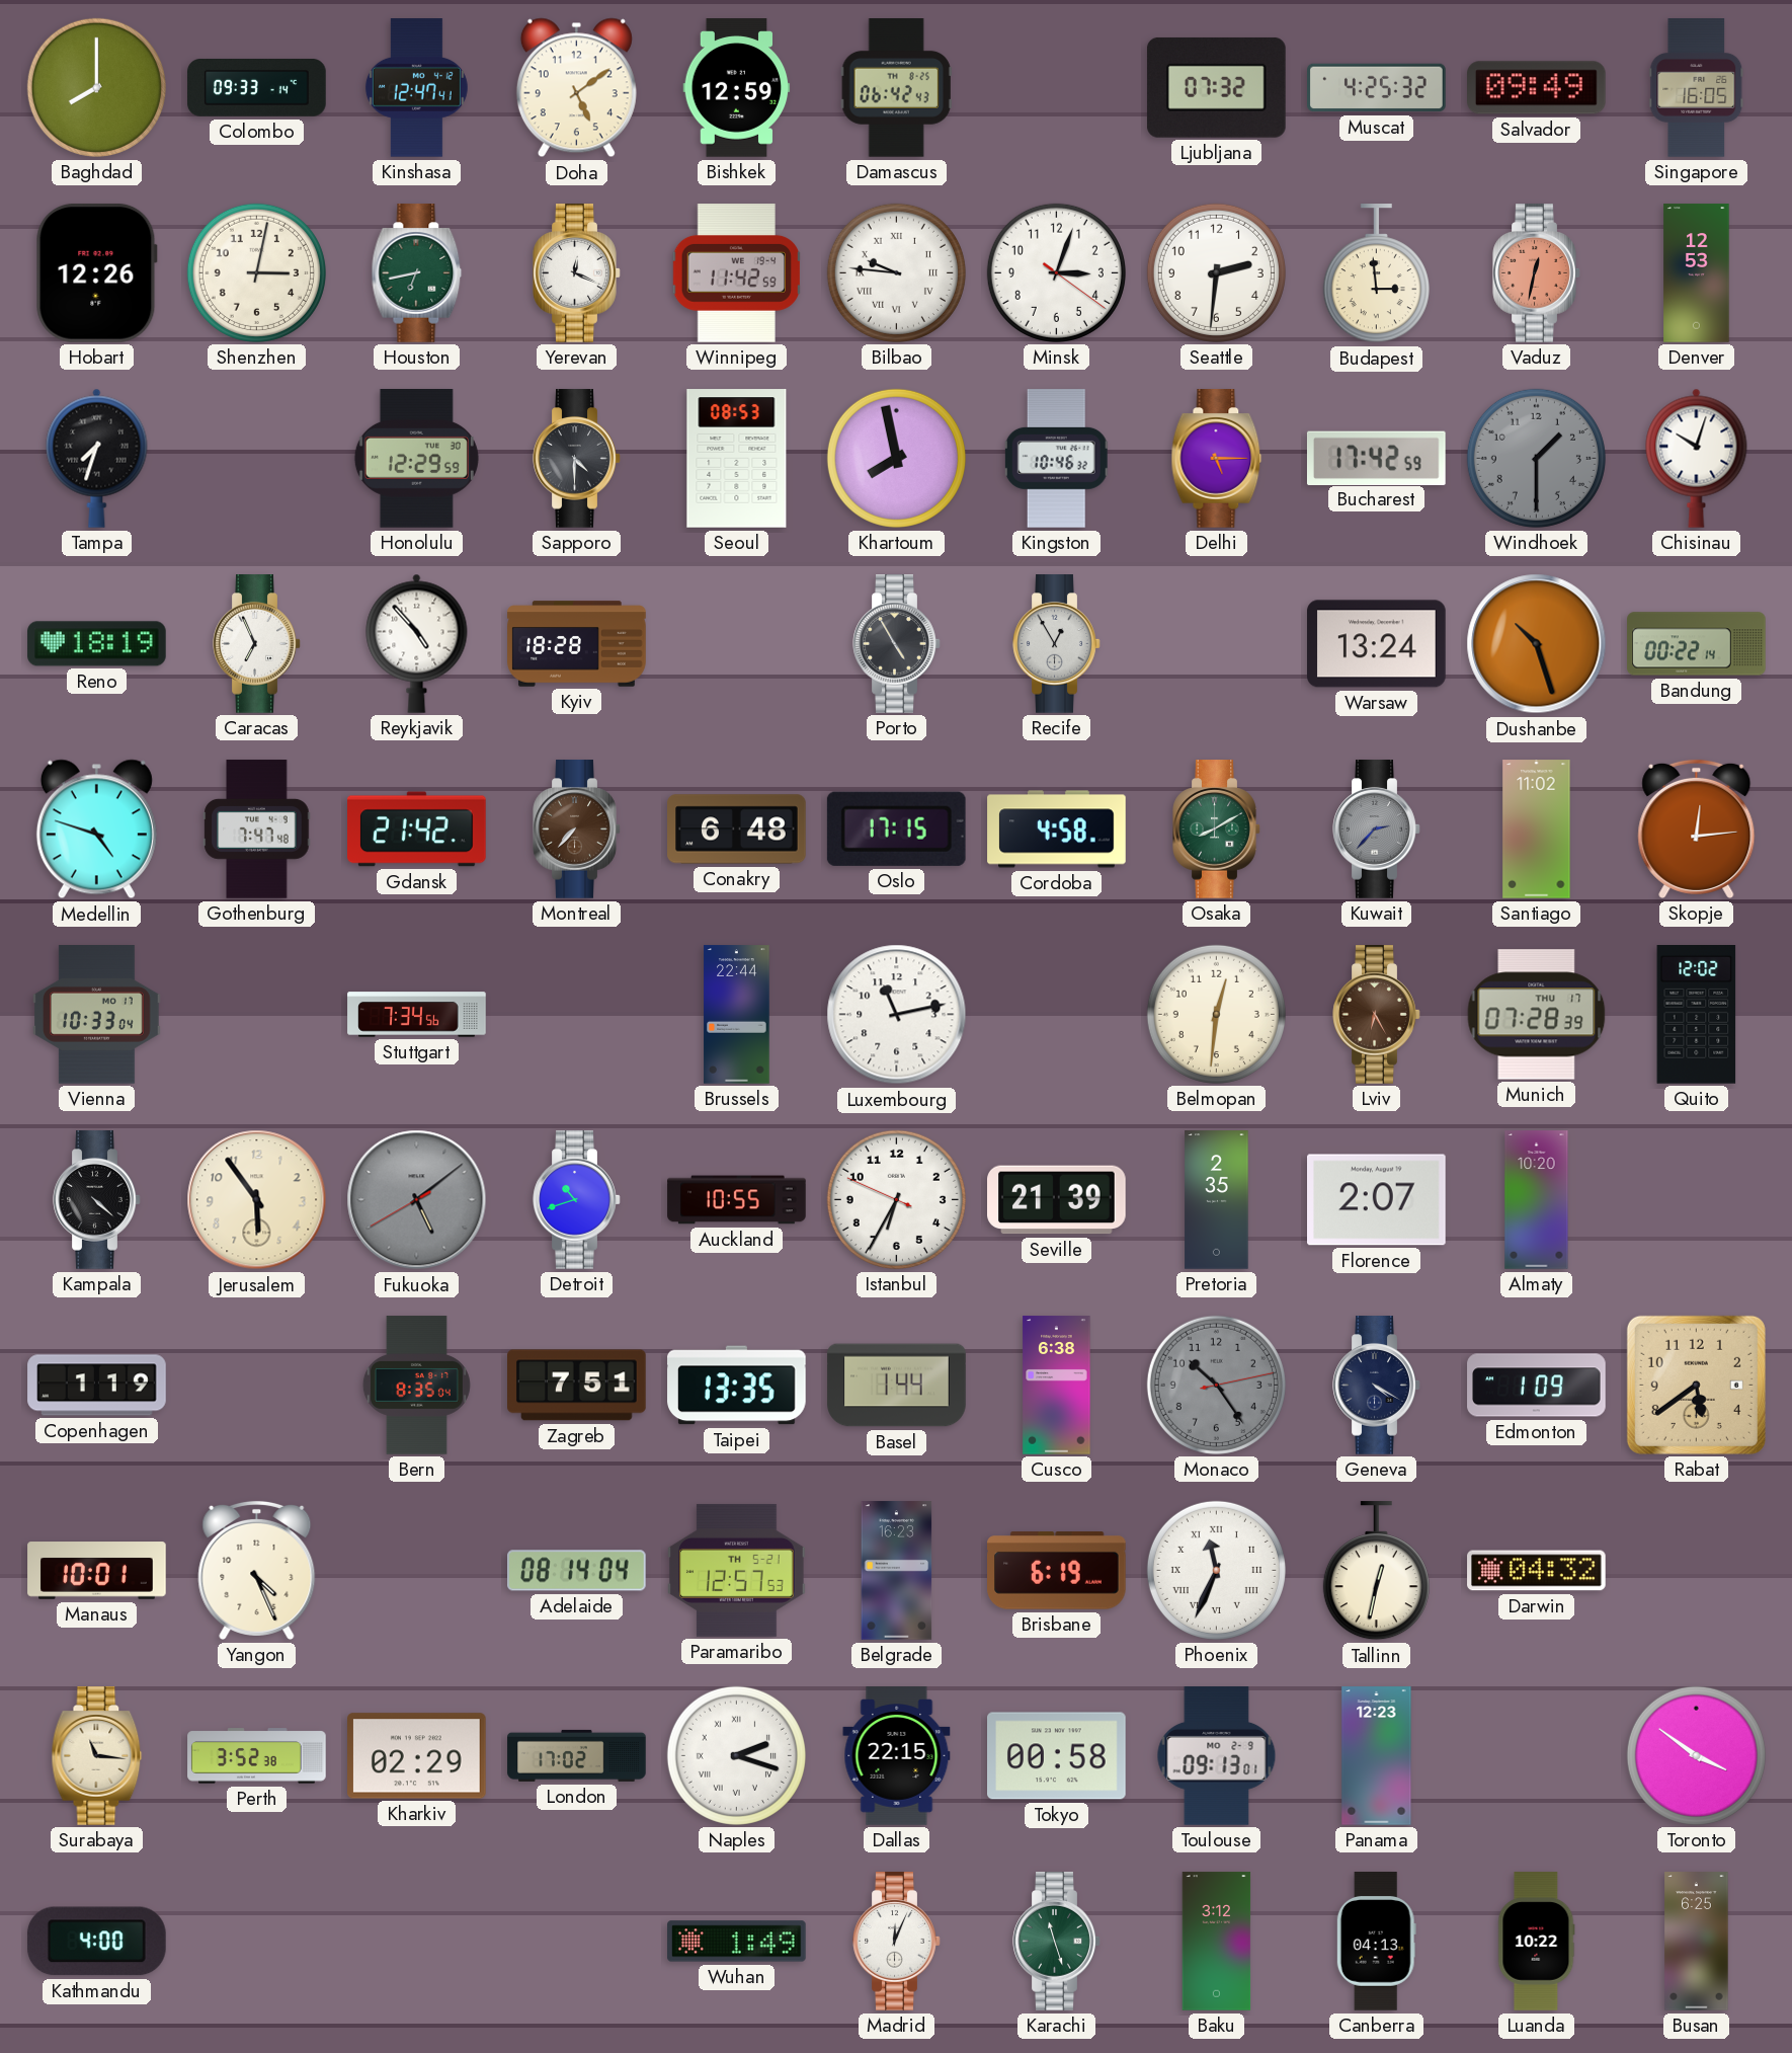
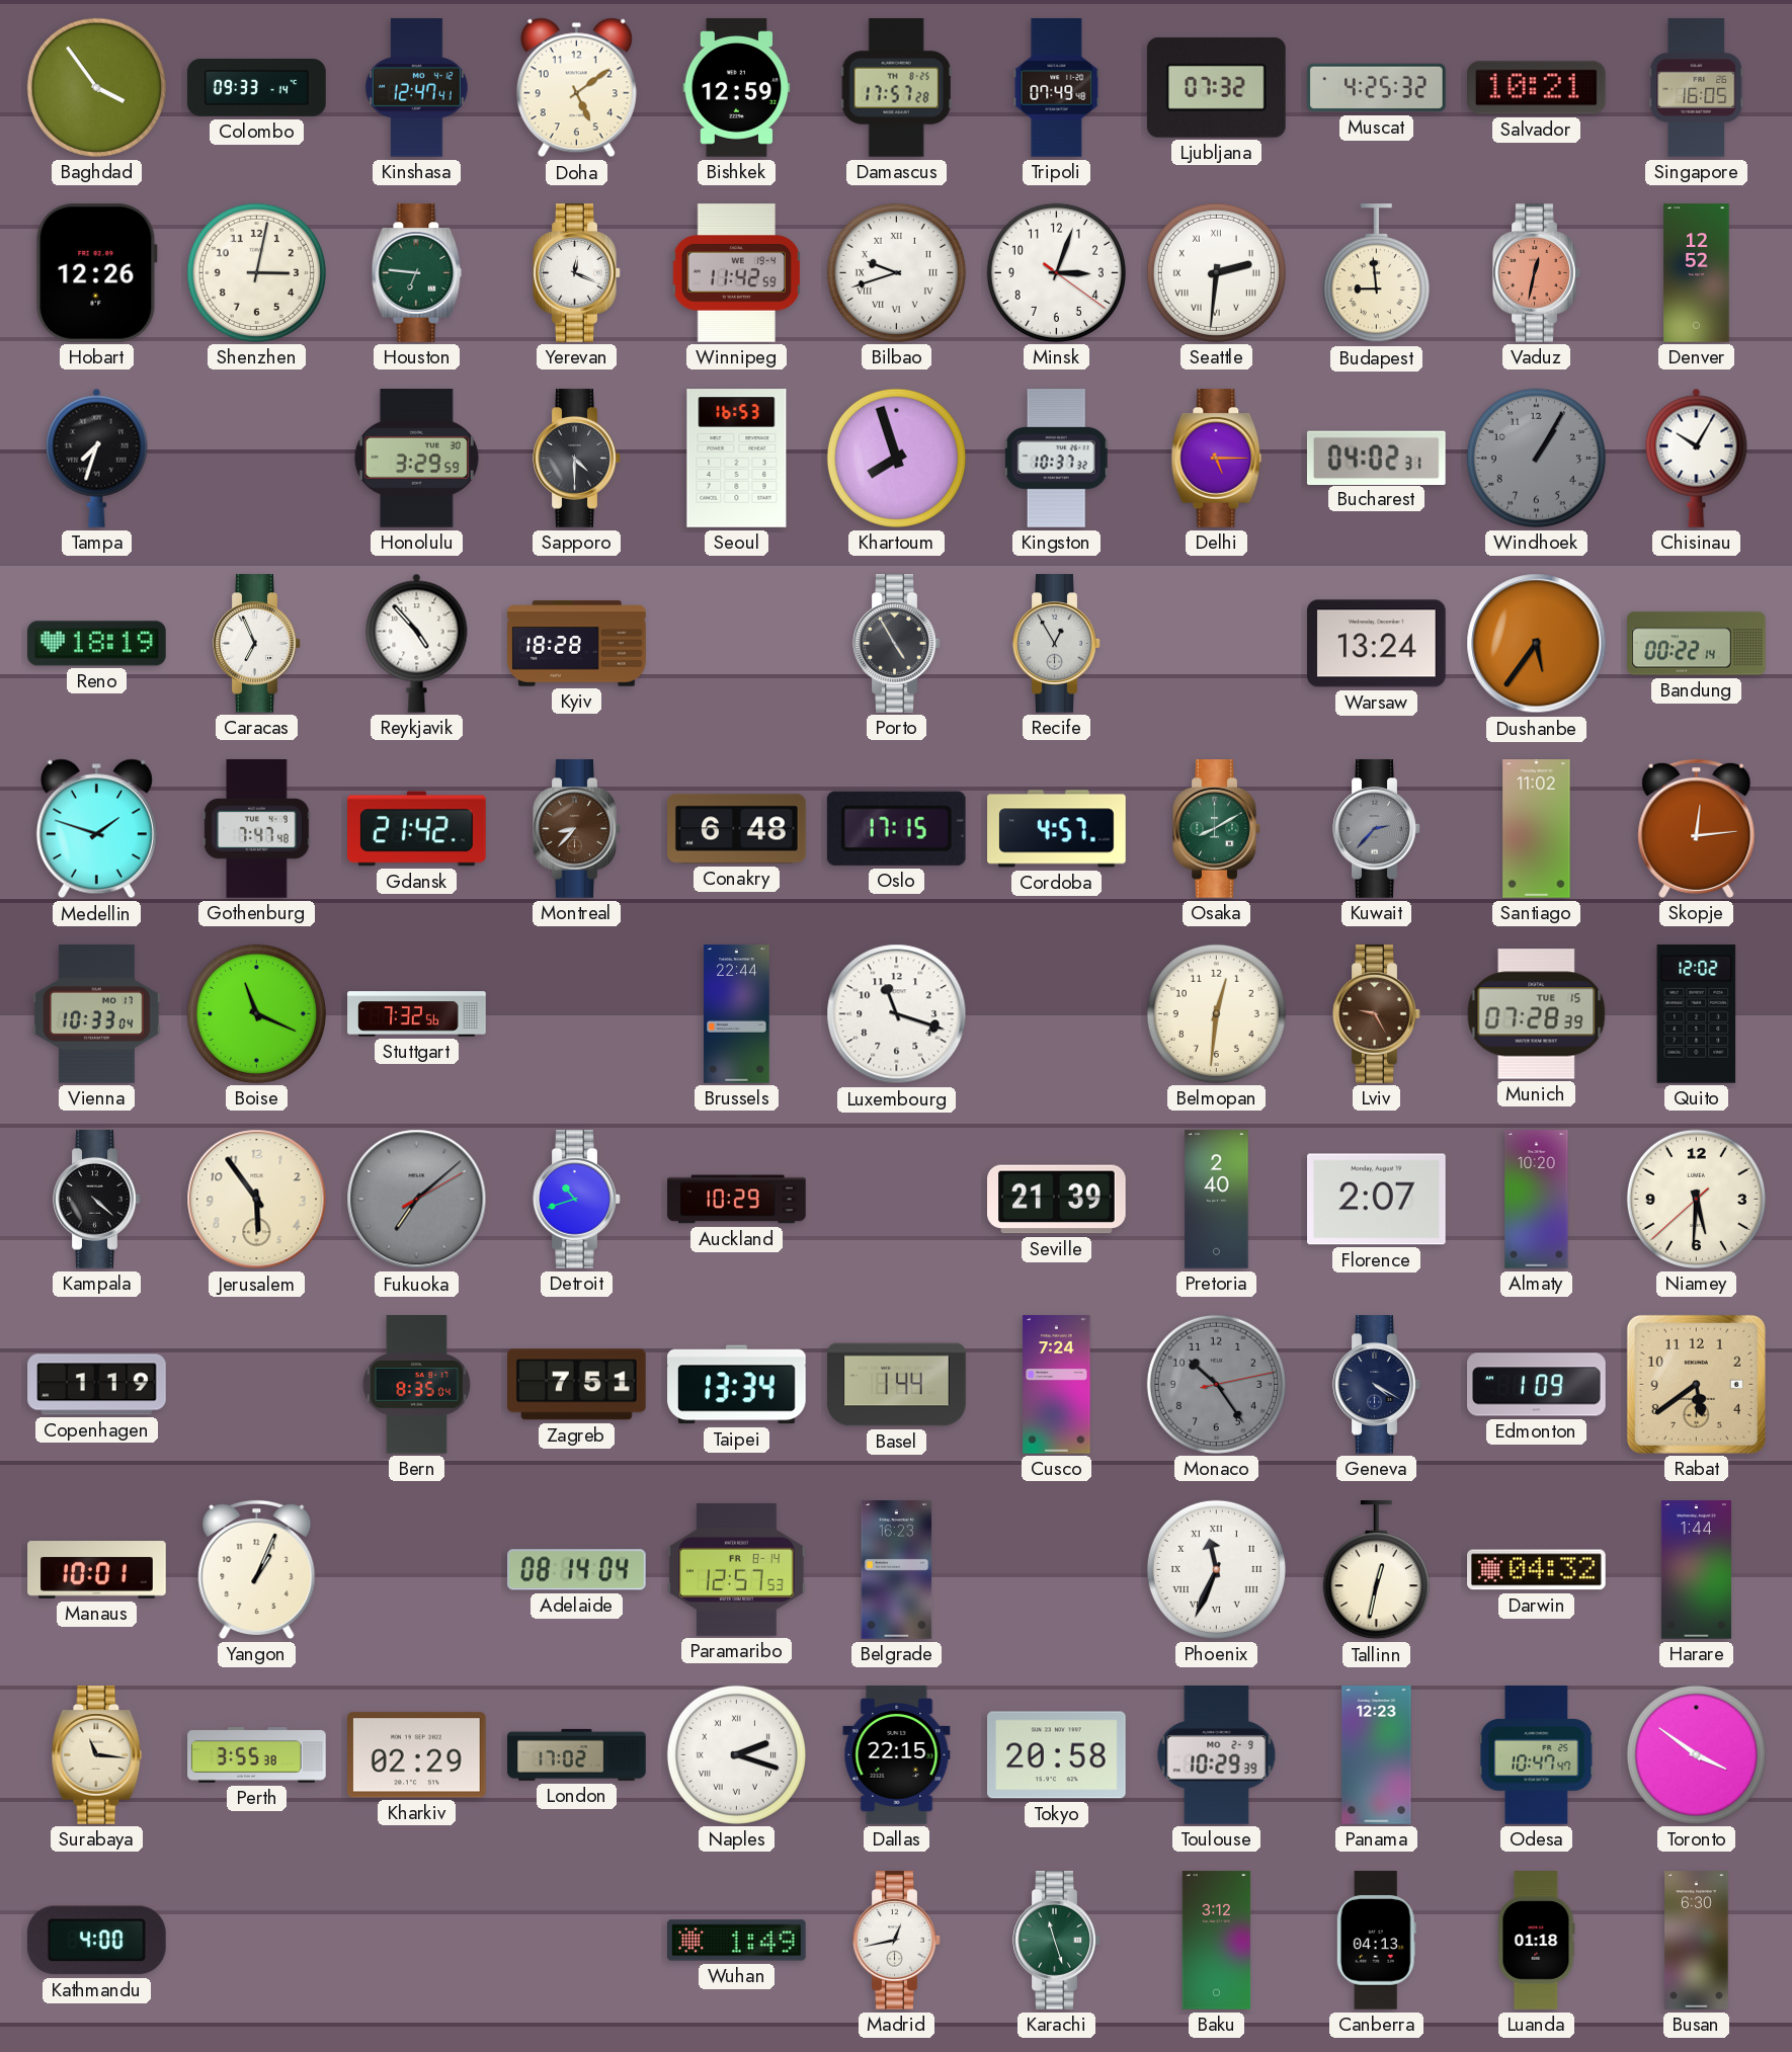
Baghdad: 8:00 -> 3:54
Damascus: 06:42 -> 17:57
Tripoli: none -> 07:49
Salvador: 09:49 -> 10:21
Houston: 6:43 -> 6:46
Bilbao: 9:46 -> 9:42
Seattle numerals: Arabic -> Roman
Budapest: 2:59 -> 8:59
Denver: 12:53 -> 12:52
Honolulu: 12:29 -> 3:29
Seoul: 08:53 -> 16:53
Khartoum: 7:58 -> 7:57
Kingston: 10:46 -> 10:37
Bucharest: 17:42 -> 04:02
Windhoek: 1:30 -> 1:05
Chisinau: 10:03 -> 10:05
Dushanbe: 10:27 -> 5:36
Medellin: 4:48 -> 1:48
Montreal: 7:37 -> 8:37
Cordoba: 4:58 -> 4:57
Boise: none -> 11:19
Stuttgart: 7:34 -> 7:32
Luxembourg: 11:13 -> 11:18
Lviv: 6:25 -> 9:25
Munich date: THU 17 -> TUE 15
Fukuoka: 5:08 -> 7:08
Auckland: 10:55 -> 10:29
Istanbul: 6:34 -> none
Pretoria: 2:35 -> 2:40
Niamey: none -> 5:30
Taipei: 13:35 -> 13:34
Cusco: 6:38 -> 7:24
Yangon: 4:26 -> 1:04
Paramaribo date: TH 5-21 -> FR 8-14
Brisbane: 6:19 -> none
Harare: none -> 1:44
Perth: 3:52 -> 3:55
Tokyo: 00:58 -> 20:58
Toulouse: 09:13 -> 10:29
Odesa: none -> 10:47
Madrid: 12:04 -> 12:43
Luanda: 10:22 -> 01:18
Busan: 6:25 -> 6:30
